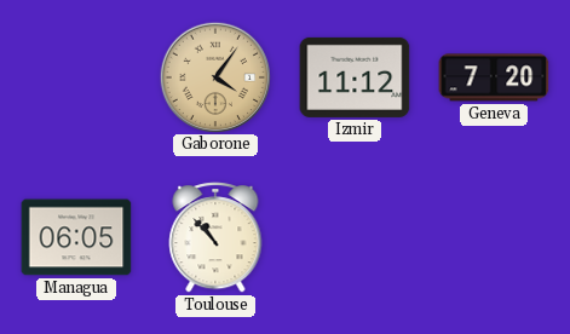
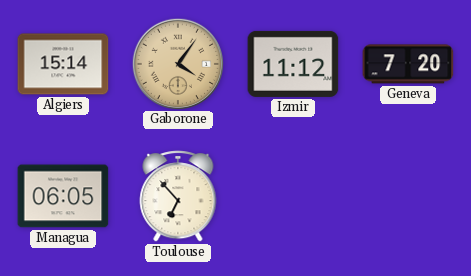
Algiers: none -> 15:14
Toulouse: 10:53 -> 6:53
